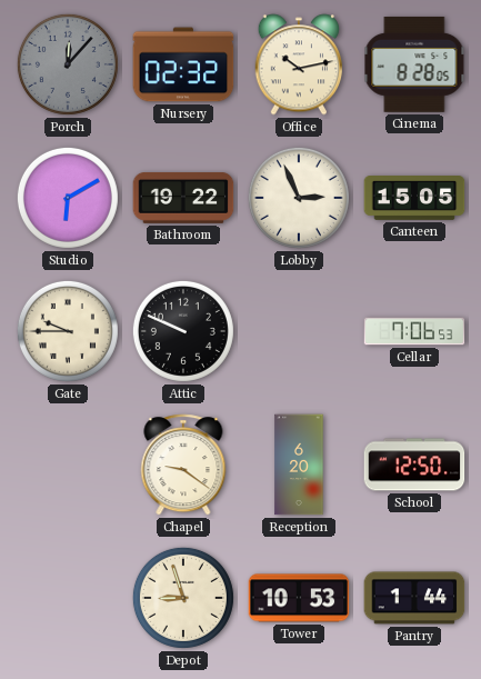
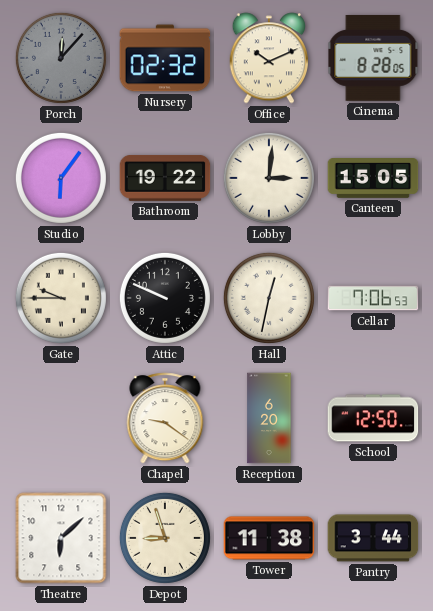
Office: 10:13 -> 10:11
Studio: 6:10 -> 6:06
Lobby: 2:56 -> 3:01
Hall: none -> 12:32
Theatre: none -> 6:08
Tower: 10:53 -> 11:38
Pantry: 1:44 -> 3:44
